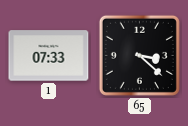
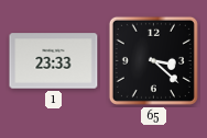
1: 07:33 -> 23:33
